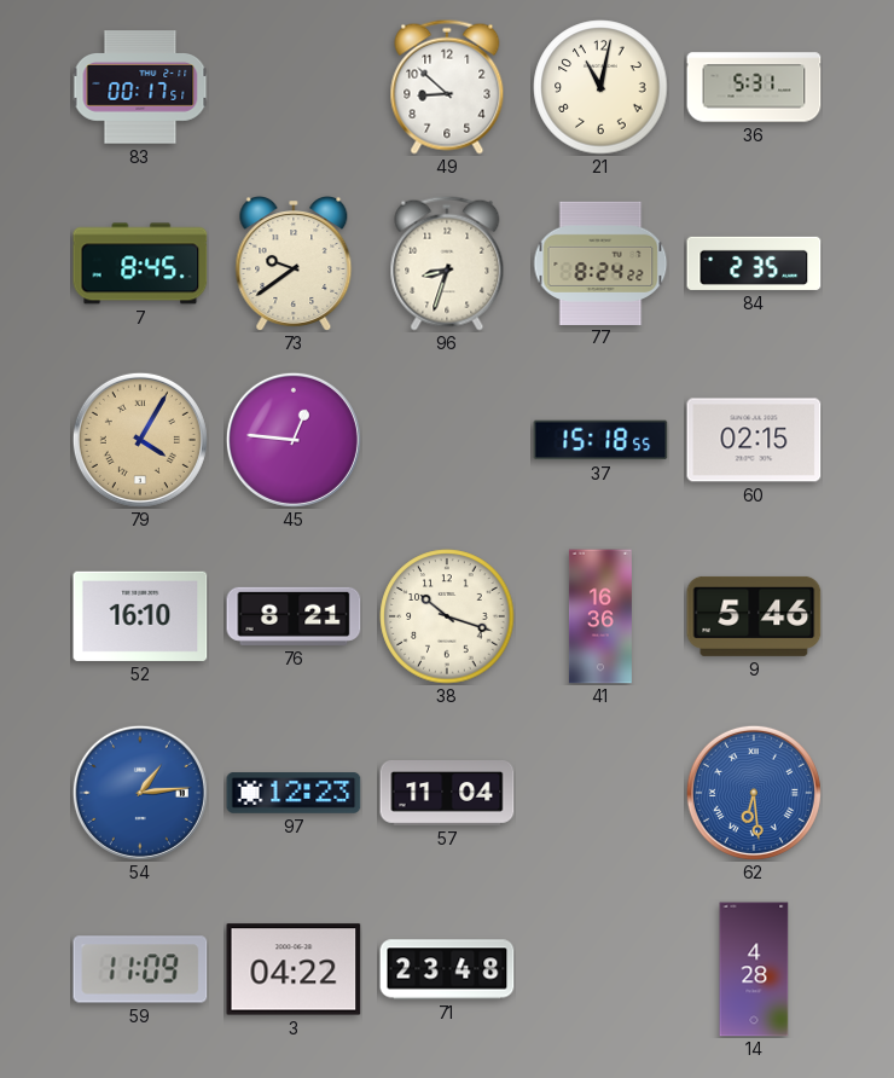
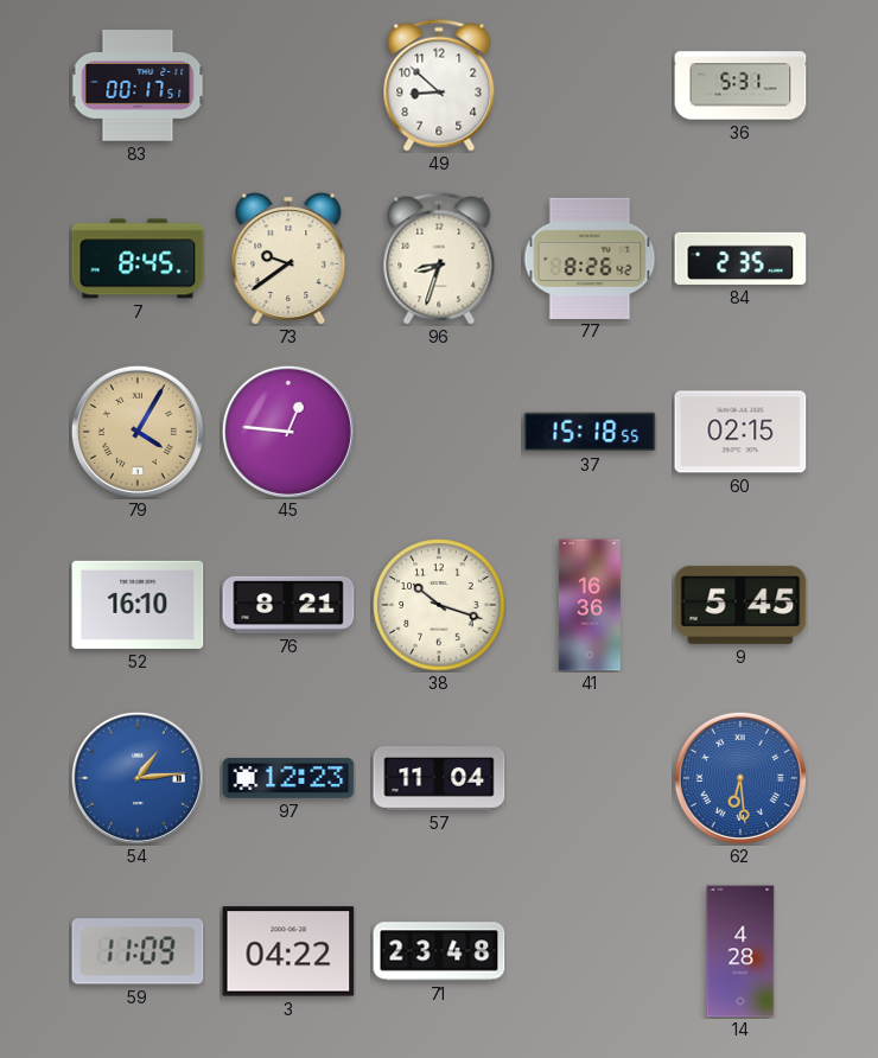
21: 11:02 -> none
77: 8:24 -> 8:26
9: 5:46 -> 5:45
